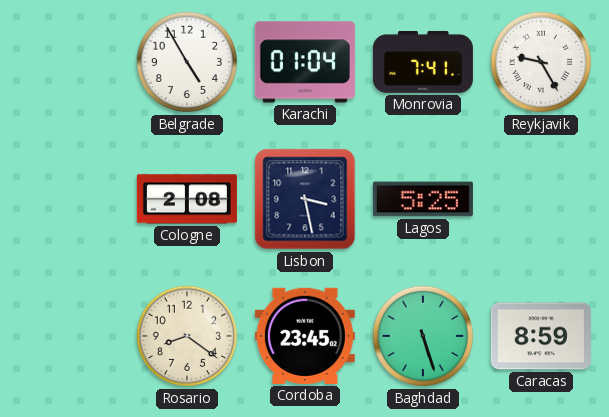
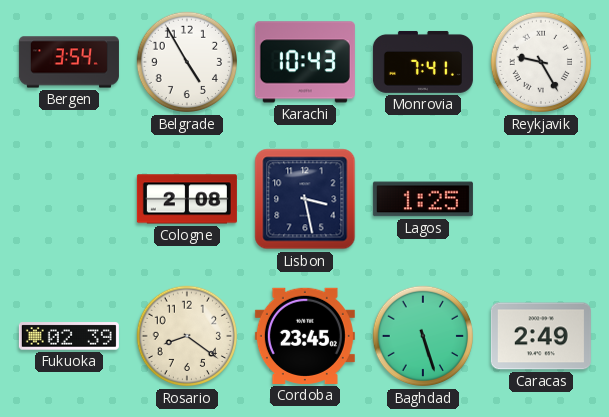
Bergen: none -> 3:54
Karachi: 01:04 -> 10:43
Lagos: 5:25 -> 1:25
Fukuoka: none -> 02:39
Caracas: 8:59 -> 2:49
